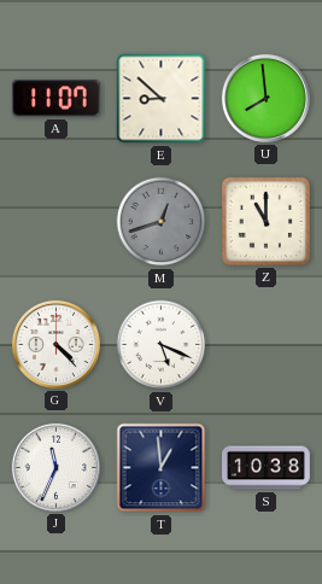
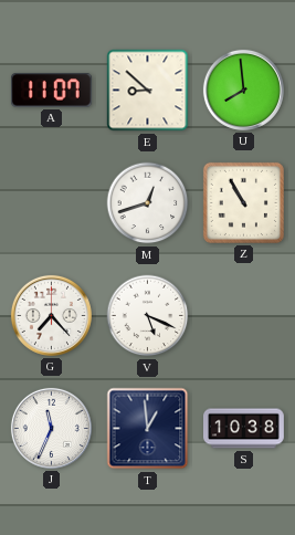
M dial: grey -> white
Z: 11:00 -> 10:55
G: 4:23 -> 7:23
